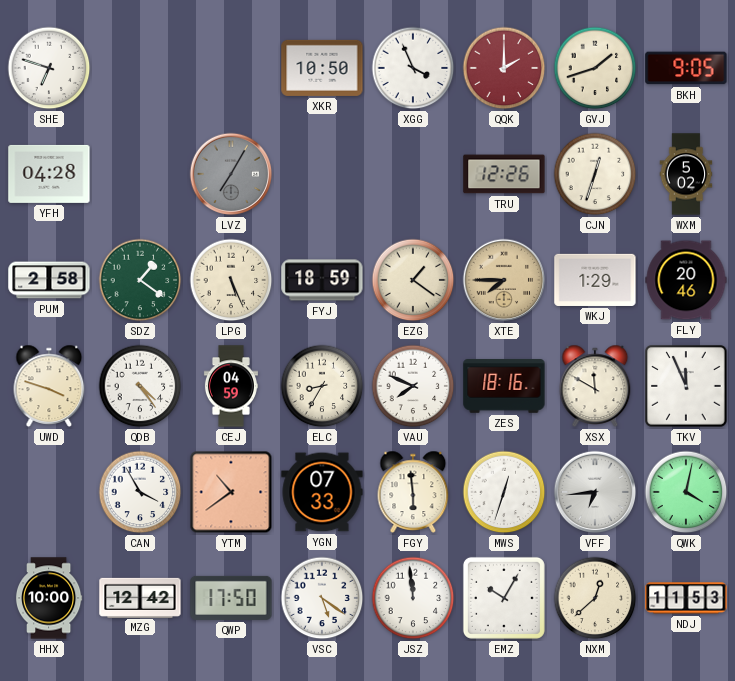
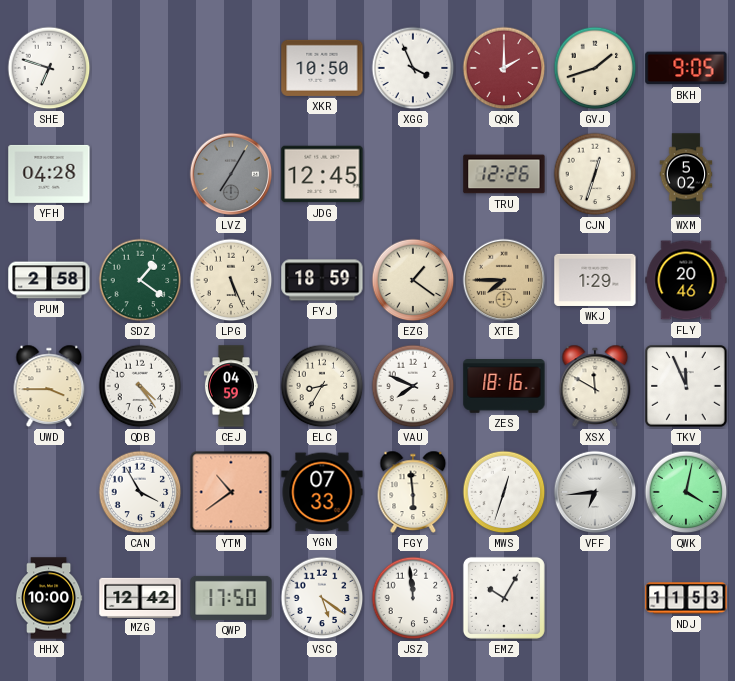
JDG: none -> 12:45
UWD: 3:48 -> 3:45
NXM: 12:38 -> none
